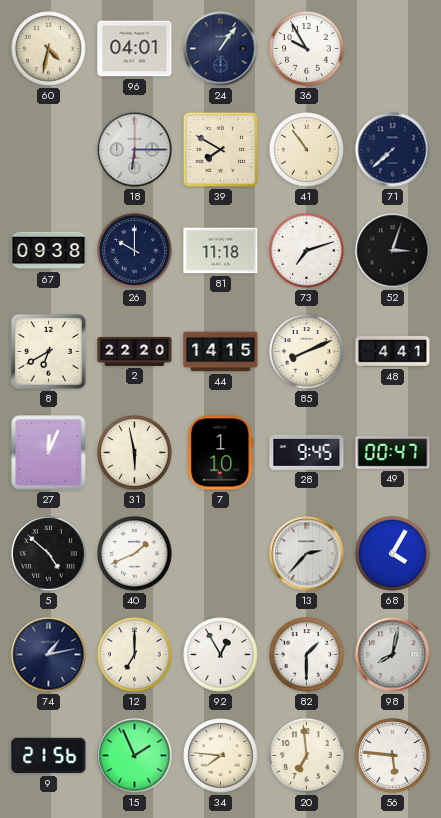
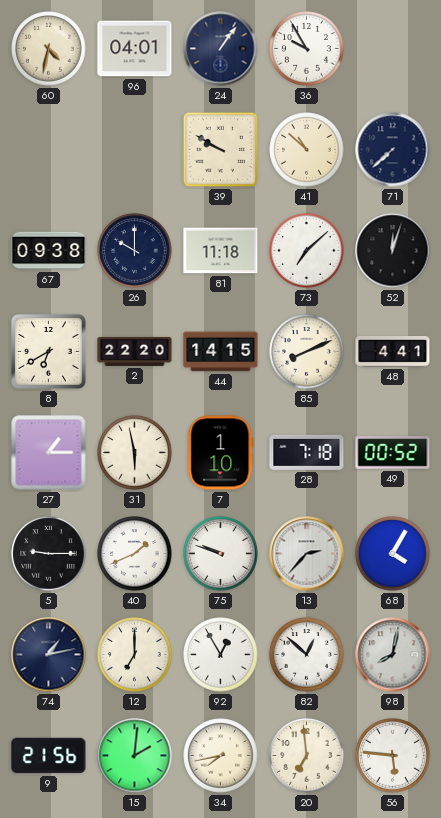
18: 6:15 -> none
39: 7:50 -> 9:50
41: 10:54 -> 10:52
73: 7:12 -> 7:08
52: 3:03 -> 12:03
27: 12:04 -> 1:15
28: 9:45 -> 7:18
49: 00:47 -> 00:52
5: 4:52 -> 9:15
75: none -> 9:48
82: 1:30 -> 12:52
15: 1:56 -> 2:01
34: 7:46 -> 7:43
